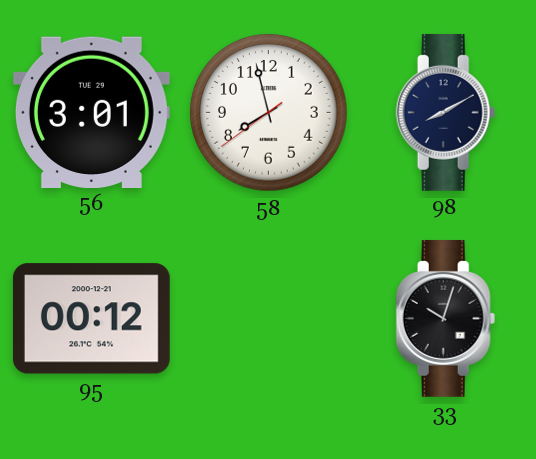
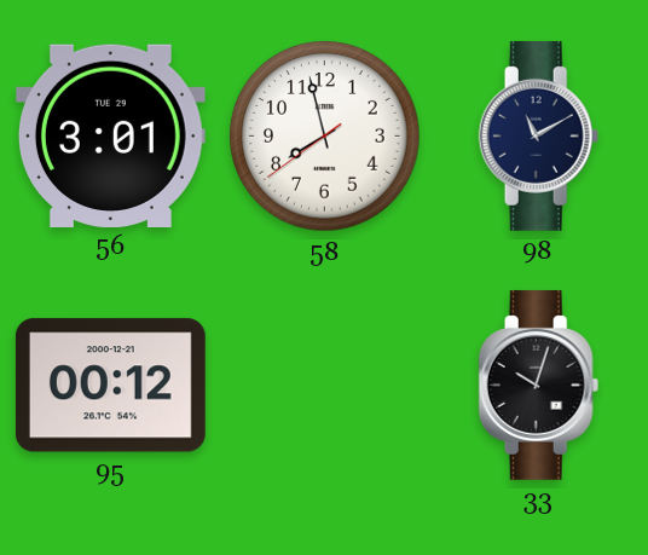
98: 8:10 -> 11:10
